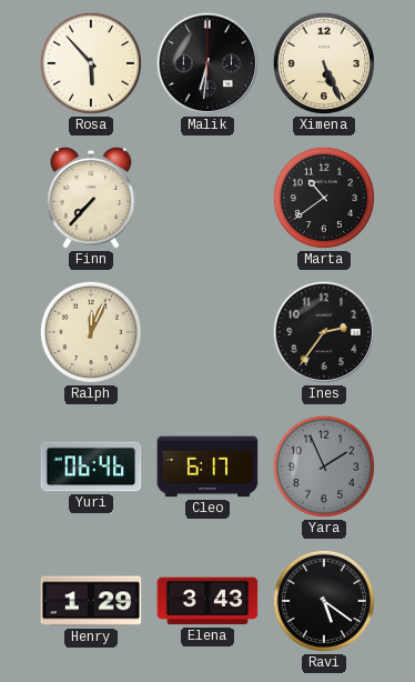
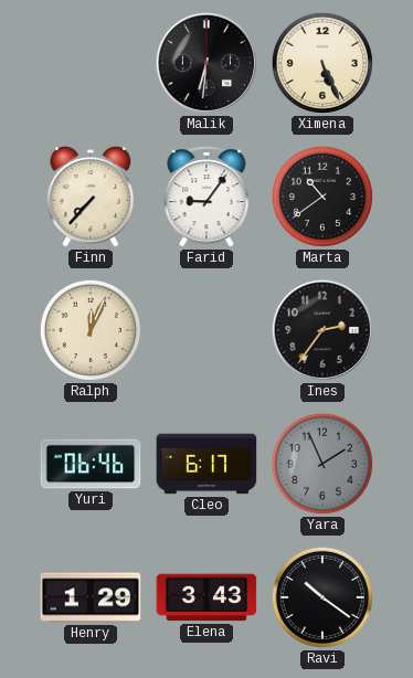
Rosa: 5:53 -> none
Farid: none -> 9:06
Ravi: 5:21 -> 10:21
